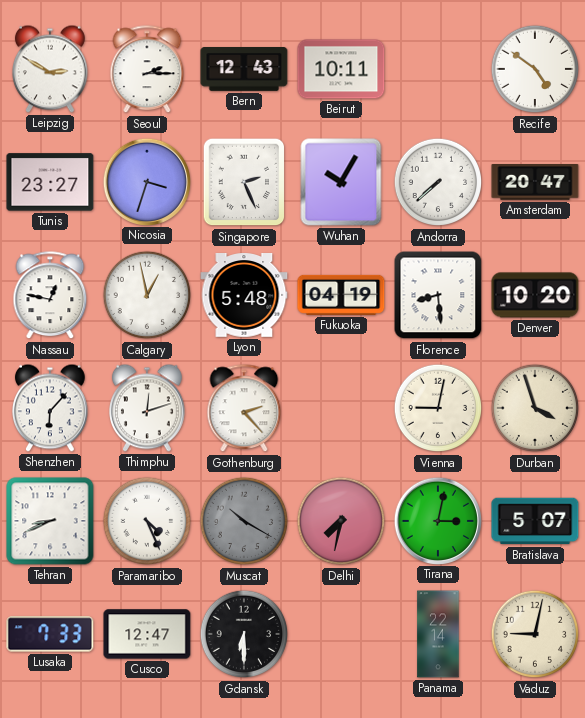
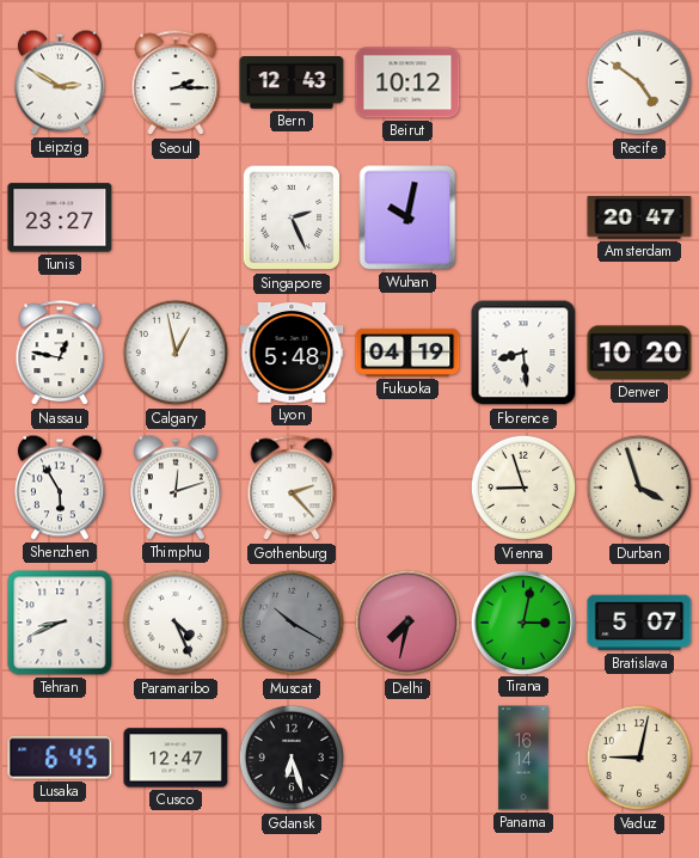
Beirut: 10:11 -> 10:12
Nicosia: 3:33 -> none
Wuhan: 10:05 -> 10:02
Andorra: 7:38 -> none
Shenzhen: 6:07 -> 5:55
Vienna: 9:02 -> 8:57
Lusaka: 7:33 -> 6:45
Gdansk: 6:30 -> 6:27
Panama: 22:14 -> 16:14
